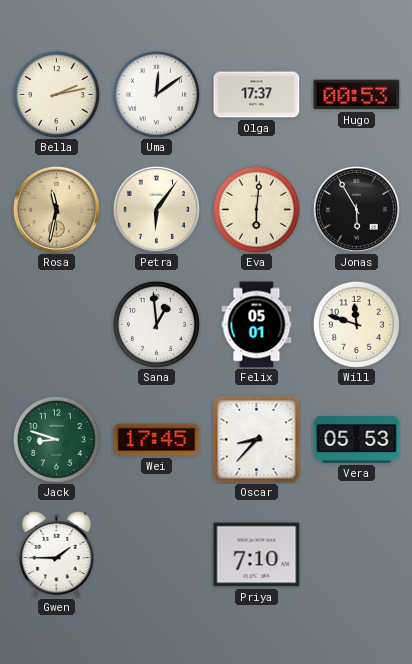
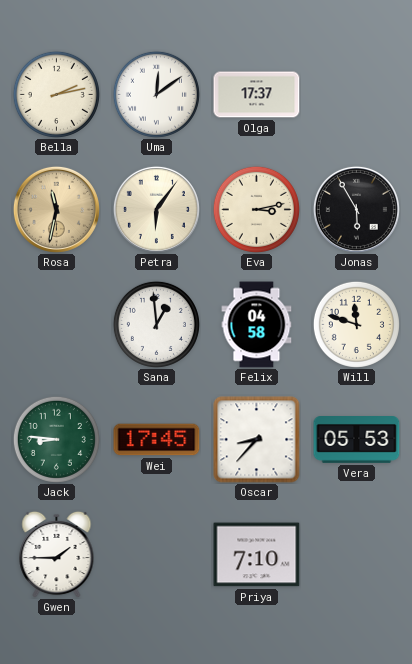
Hugo: 00:53 -> none
Eva: 6:01 -> 3:13
Felix: 05:01 -> 04:58
Jack: 8:48 -> 8:46
